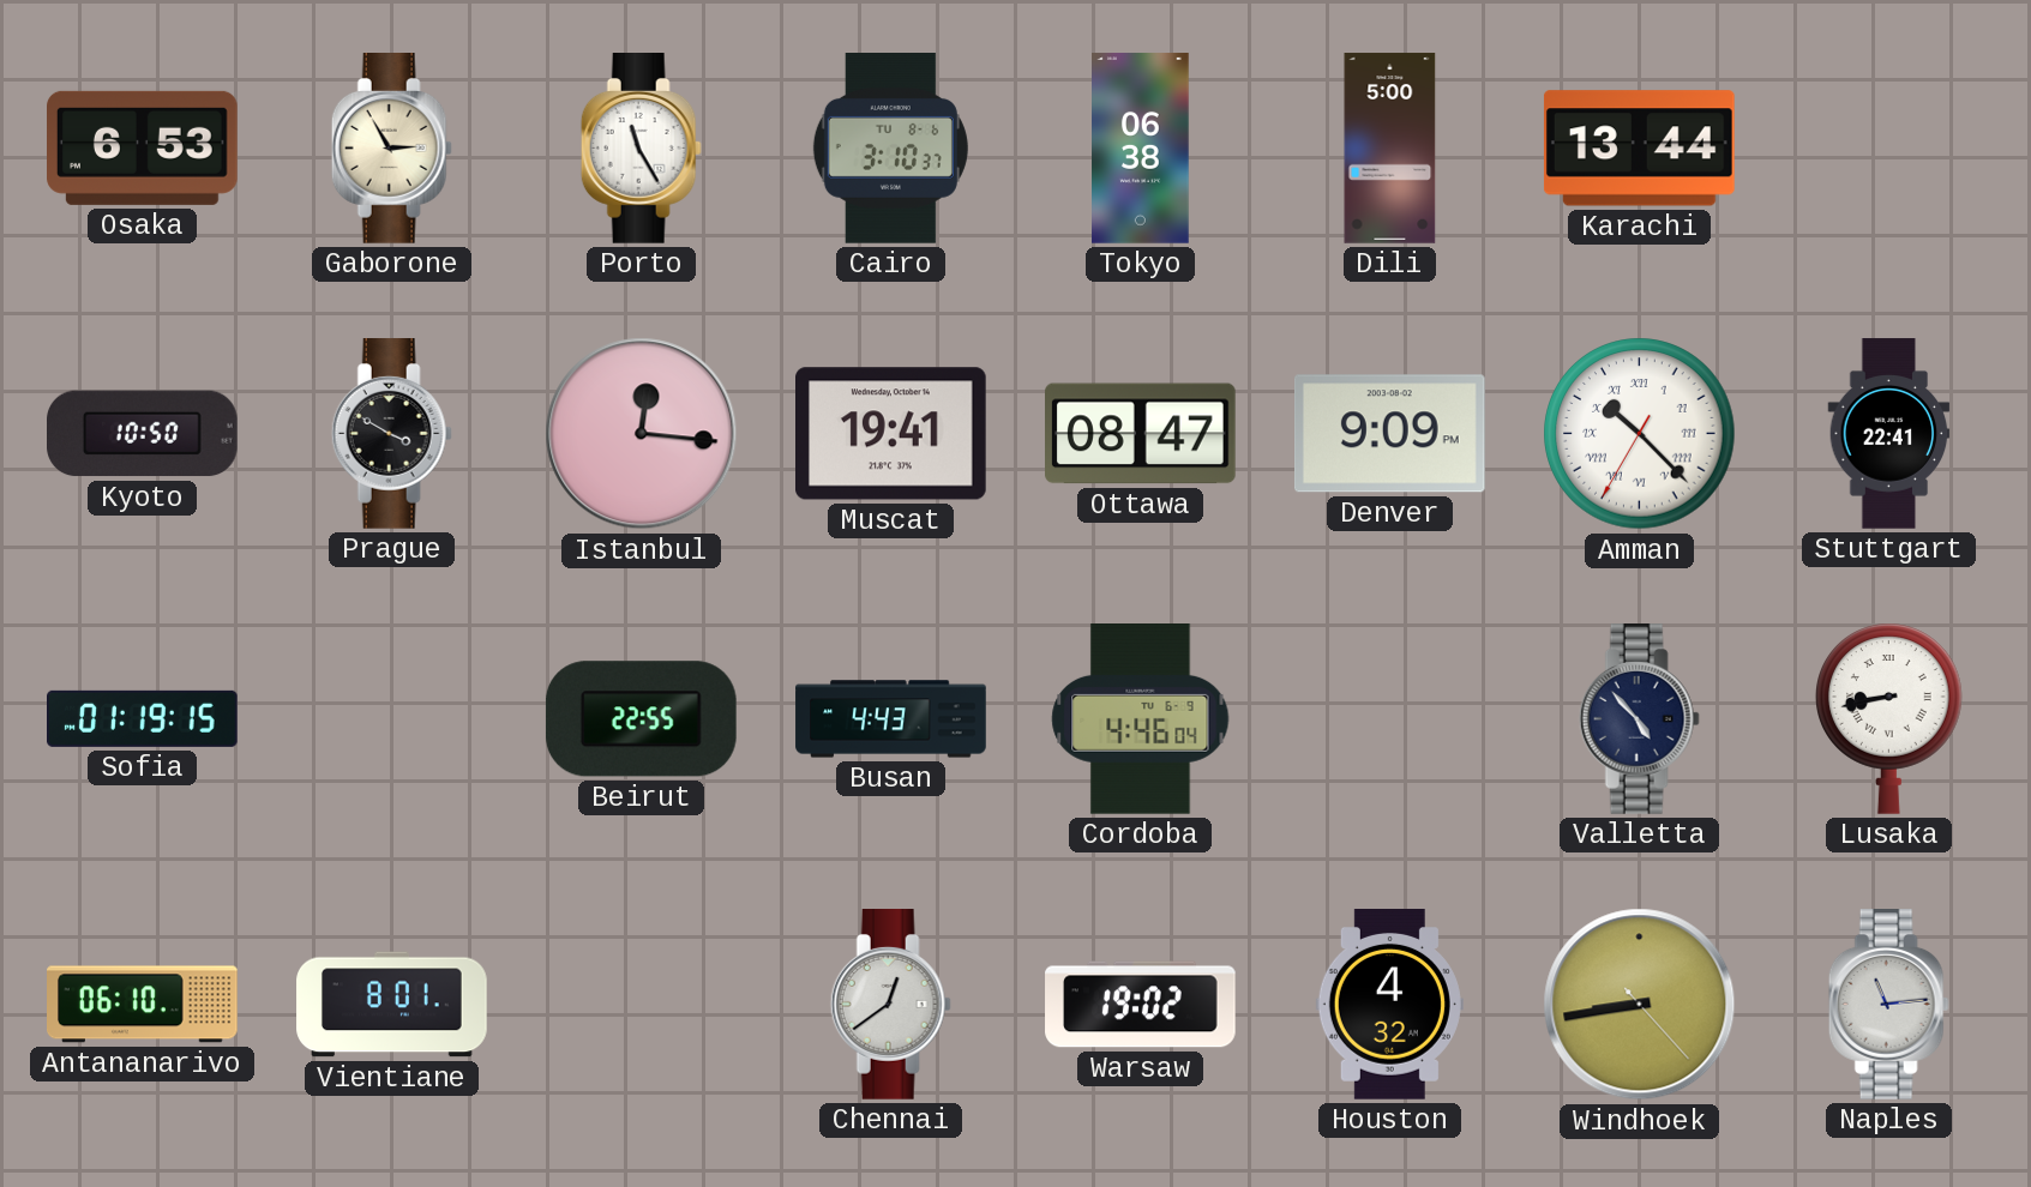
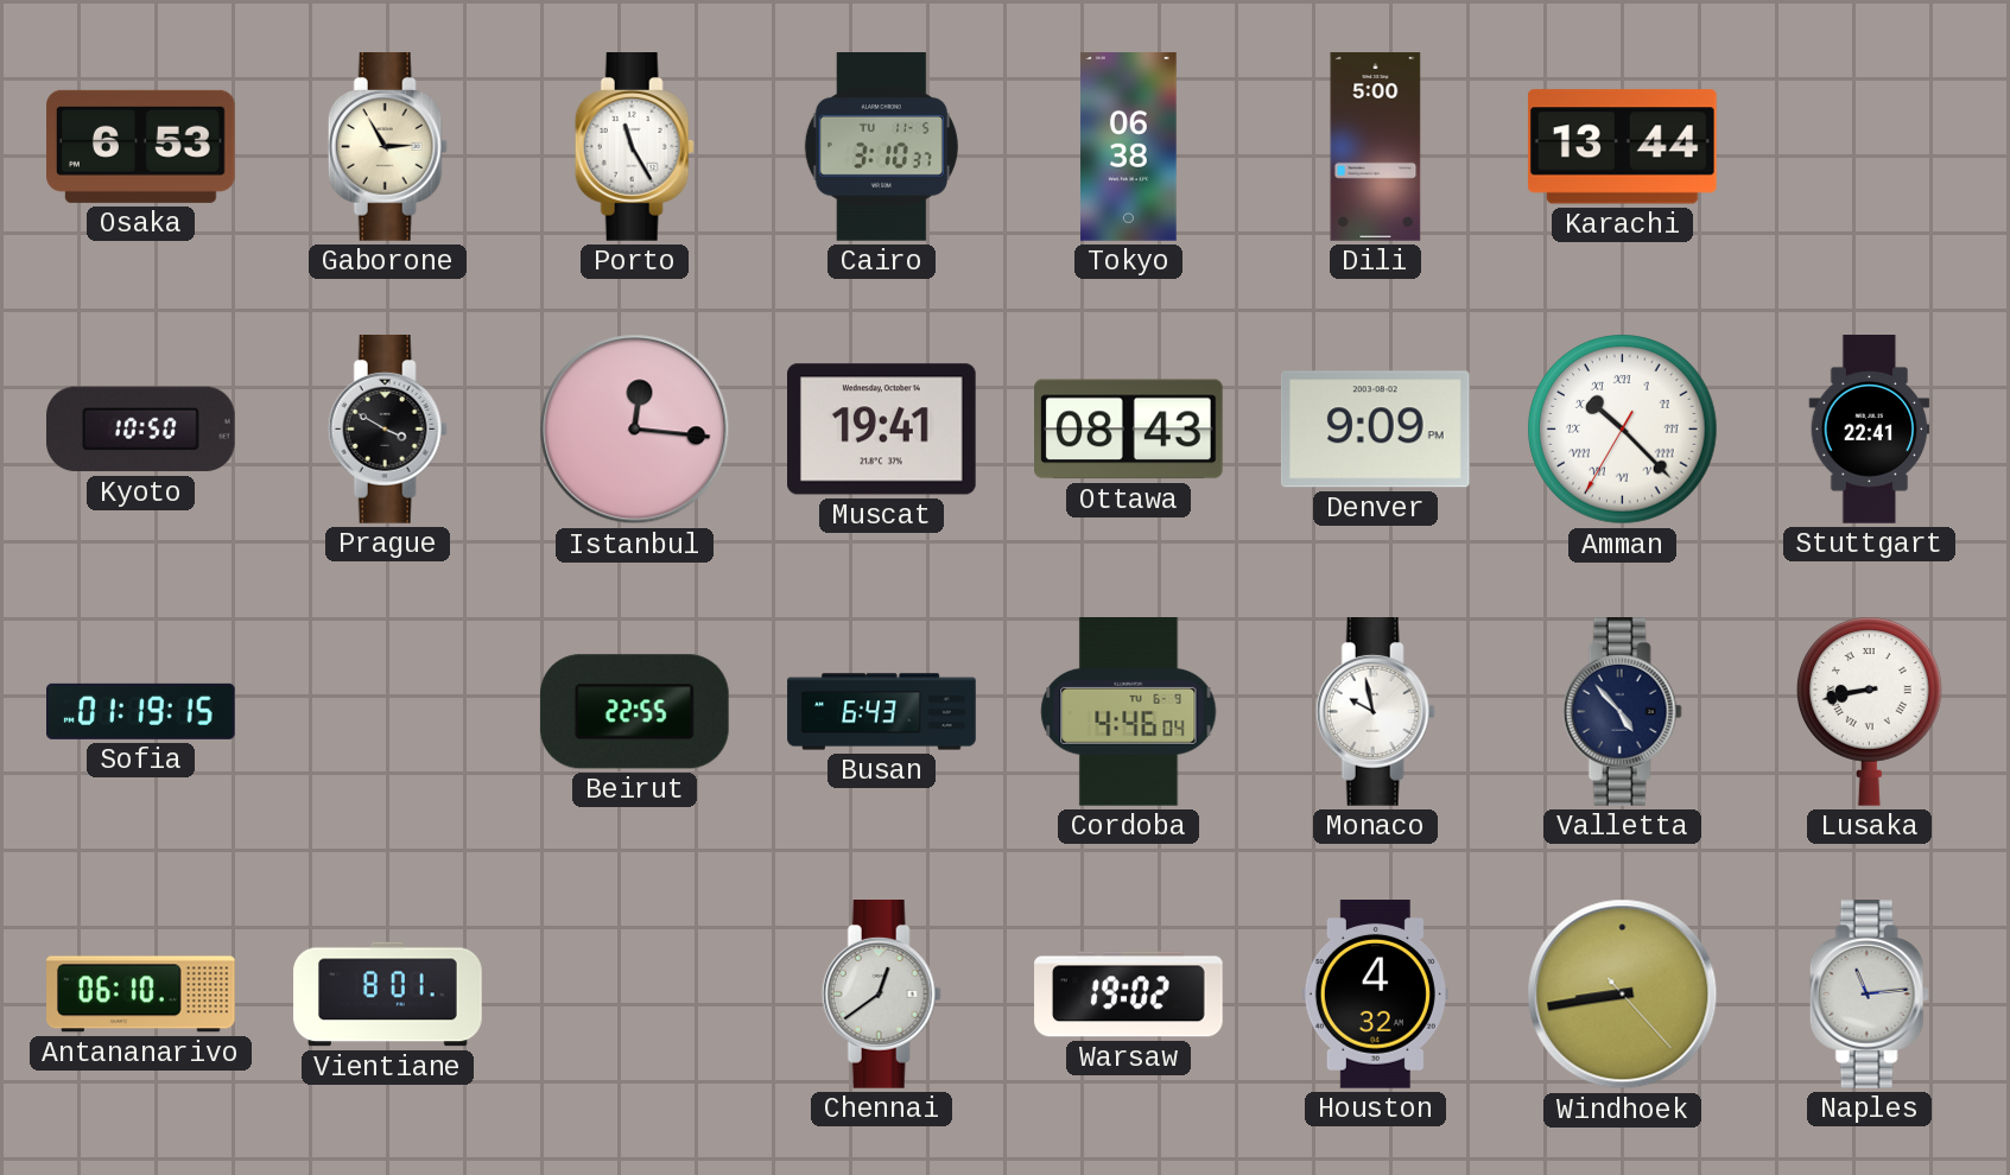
Cairo date: TU 8-6 -> TU 11-5
Ottawa: 08:47 -> 08:43
Busan: 4:43 -> 6:43
Monaco: none -> 9:58
